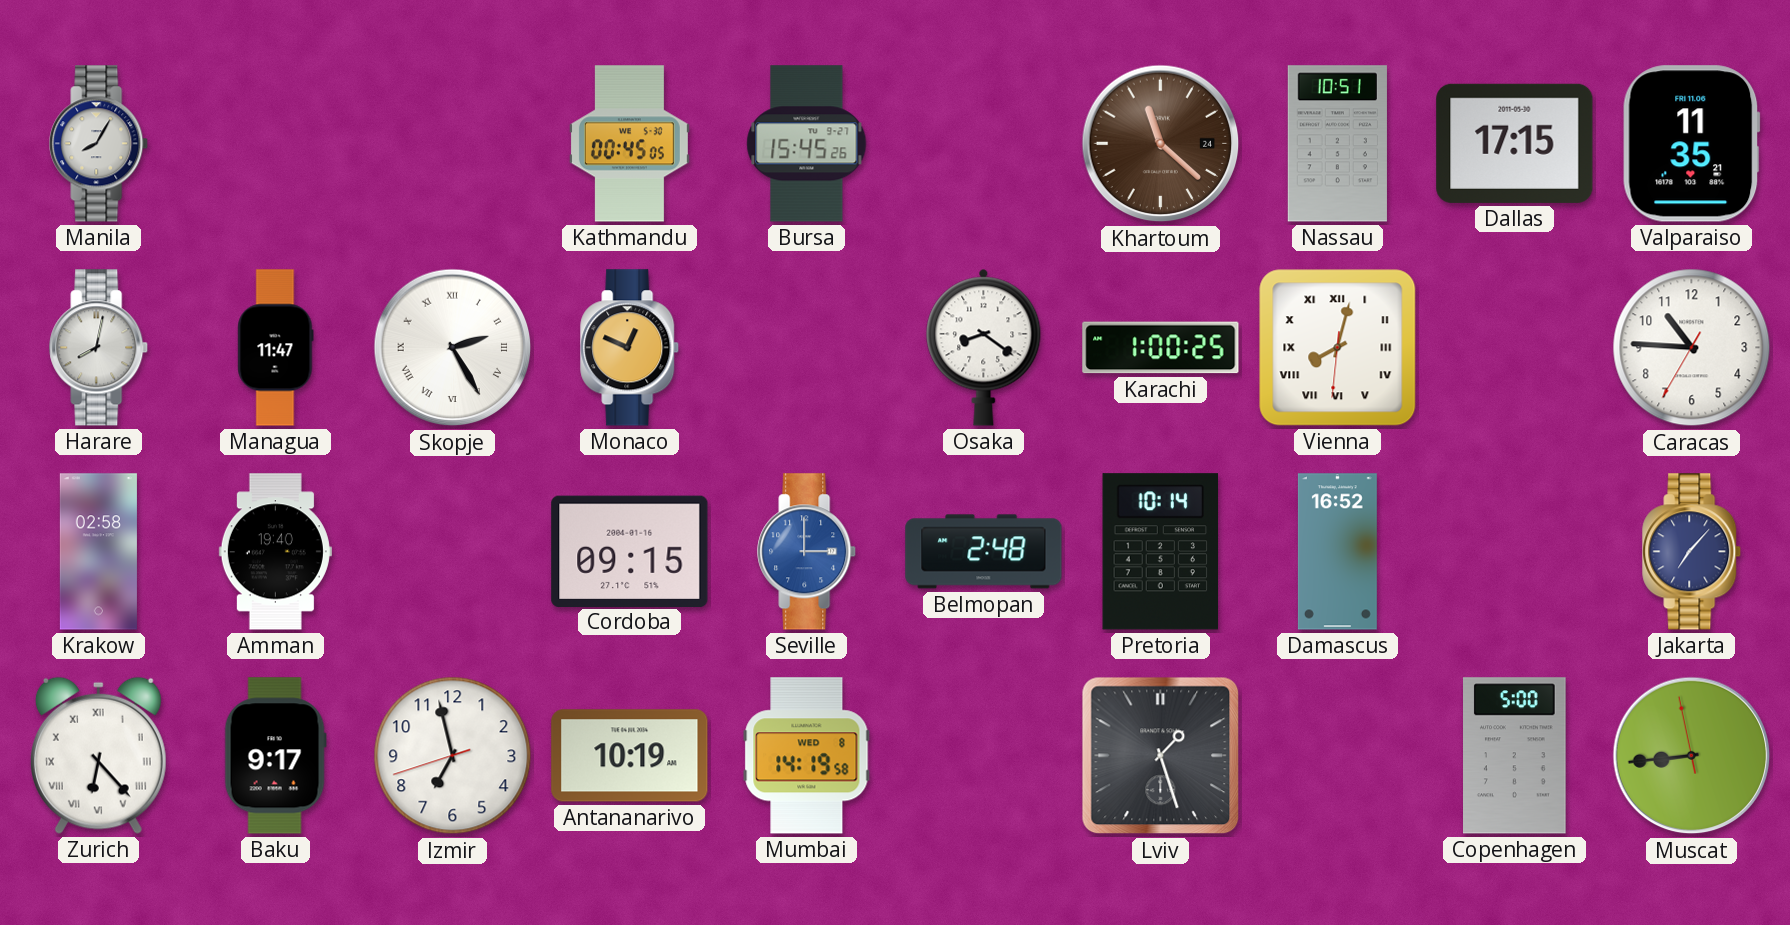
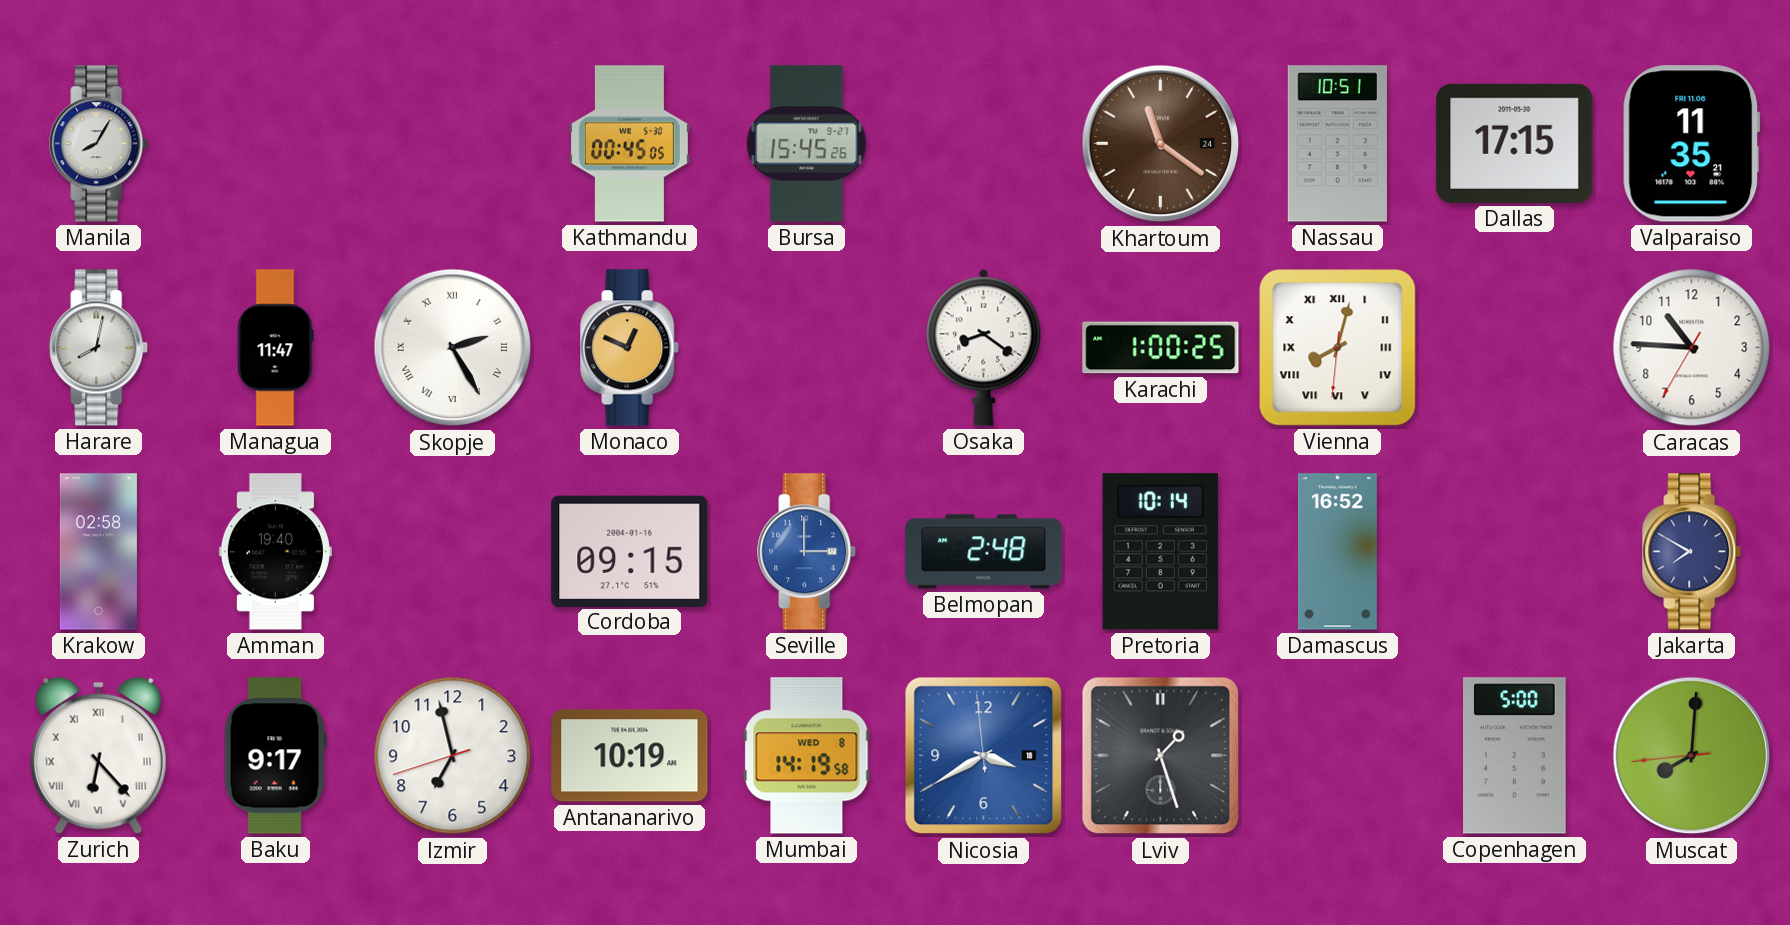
Khartoum: 11:22 -> 11:21
Jakarta: 7:07 -> 7:50
Nicosia: none -> 3:39
Muscat: 8:43 -> 8:00
